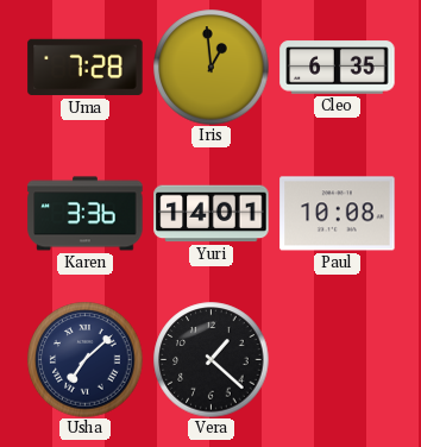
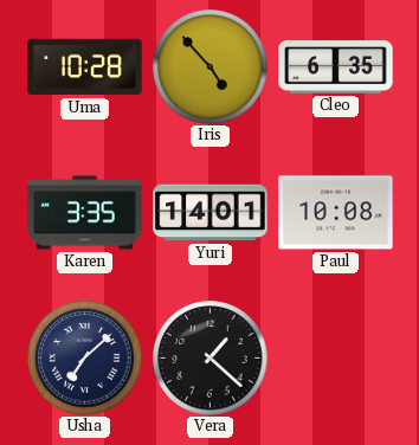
Uma: 7:28 -> 10:28
Iris: 12:59 -> 4:53
Karen: 3:36 -> 3:35
